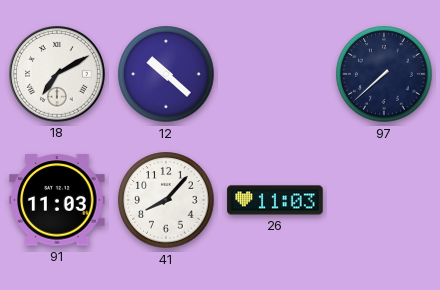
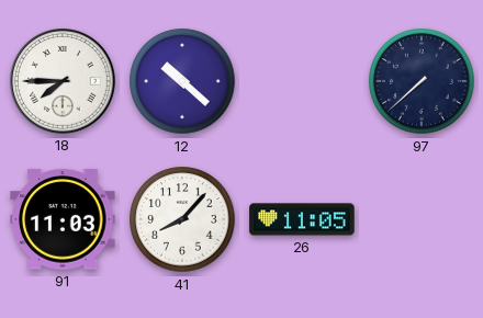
18: 7:10 -> 7:45
26: 11:03 -> 11:05
